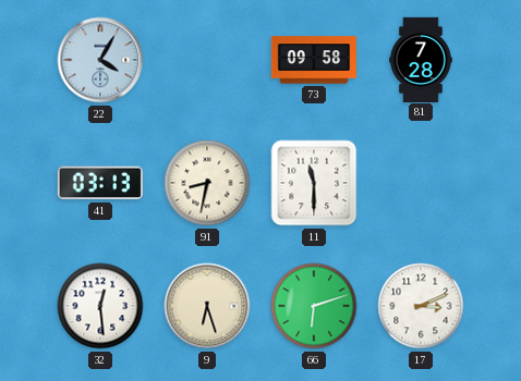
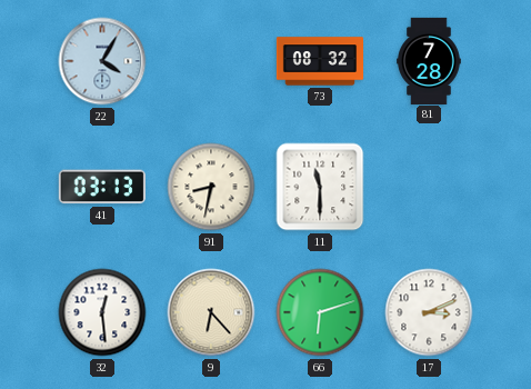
73: 09:58 -> 08:32
9: 6:27 -> 6:23
